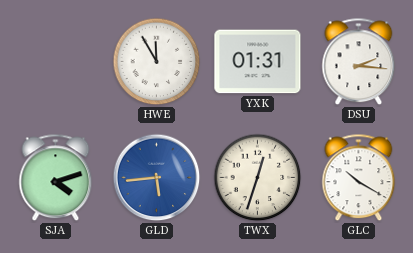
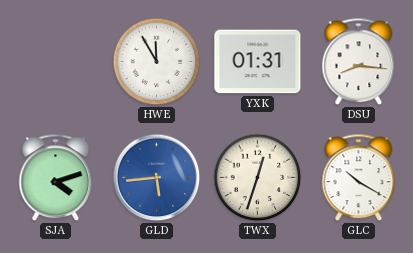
DSU: 2:16 -> 8:16
